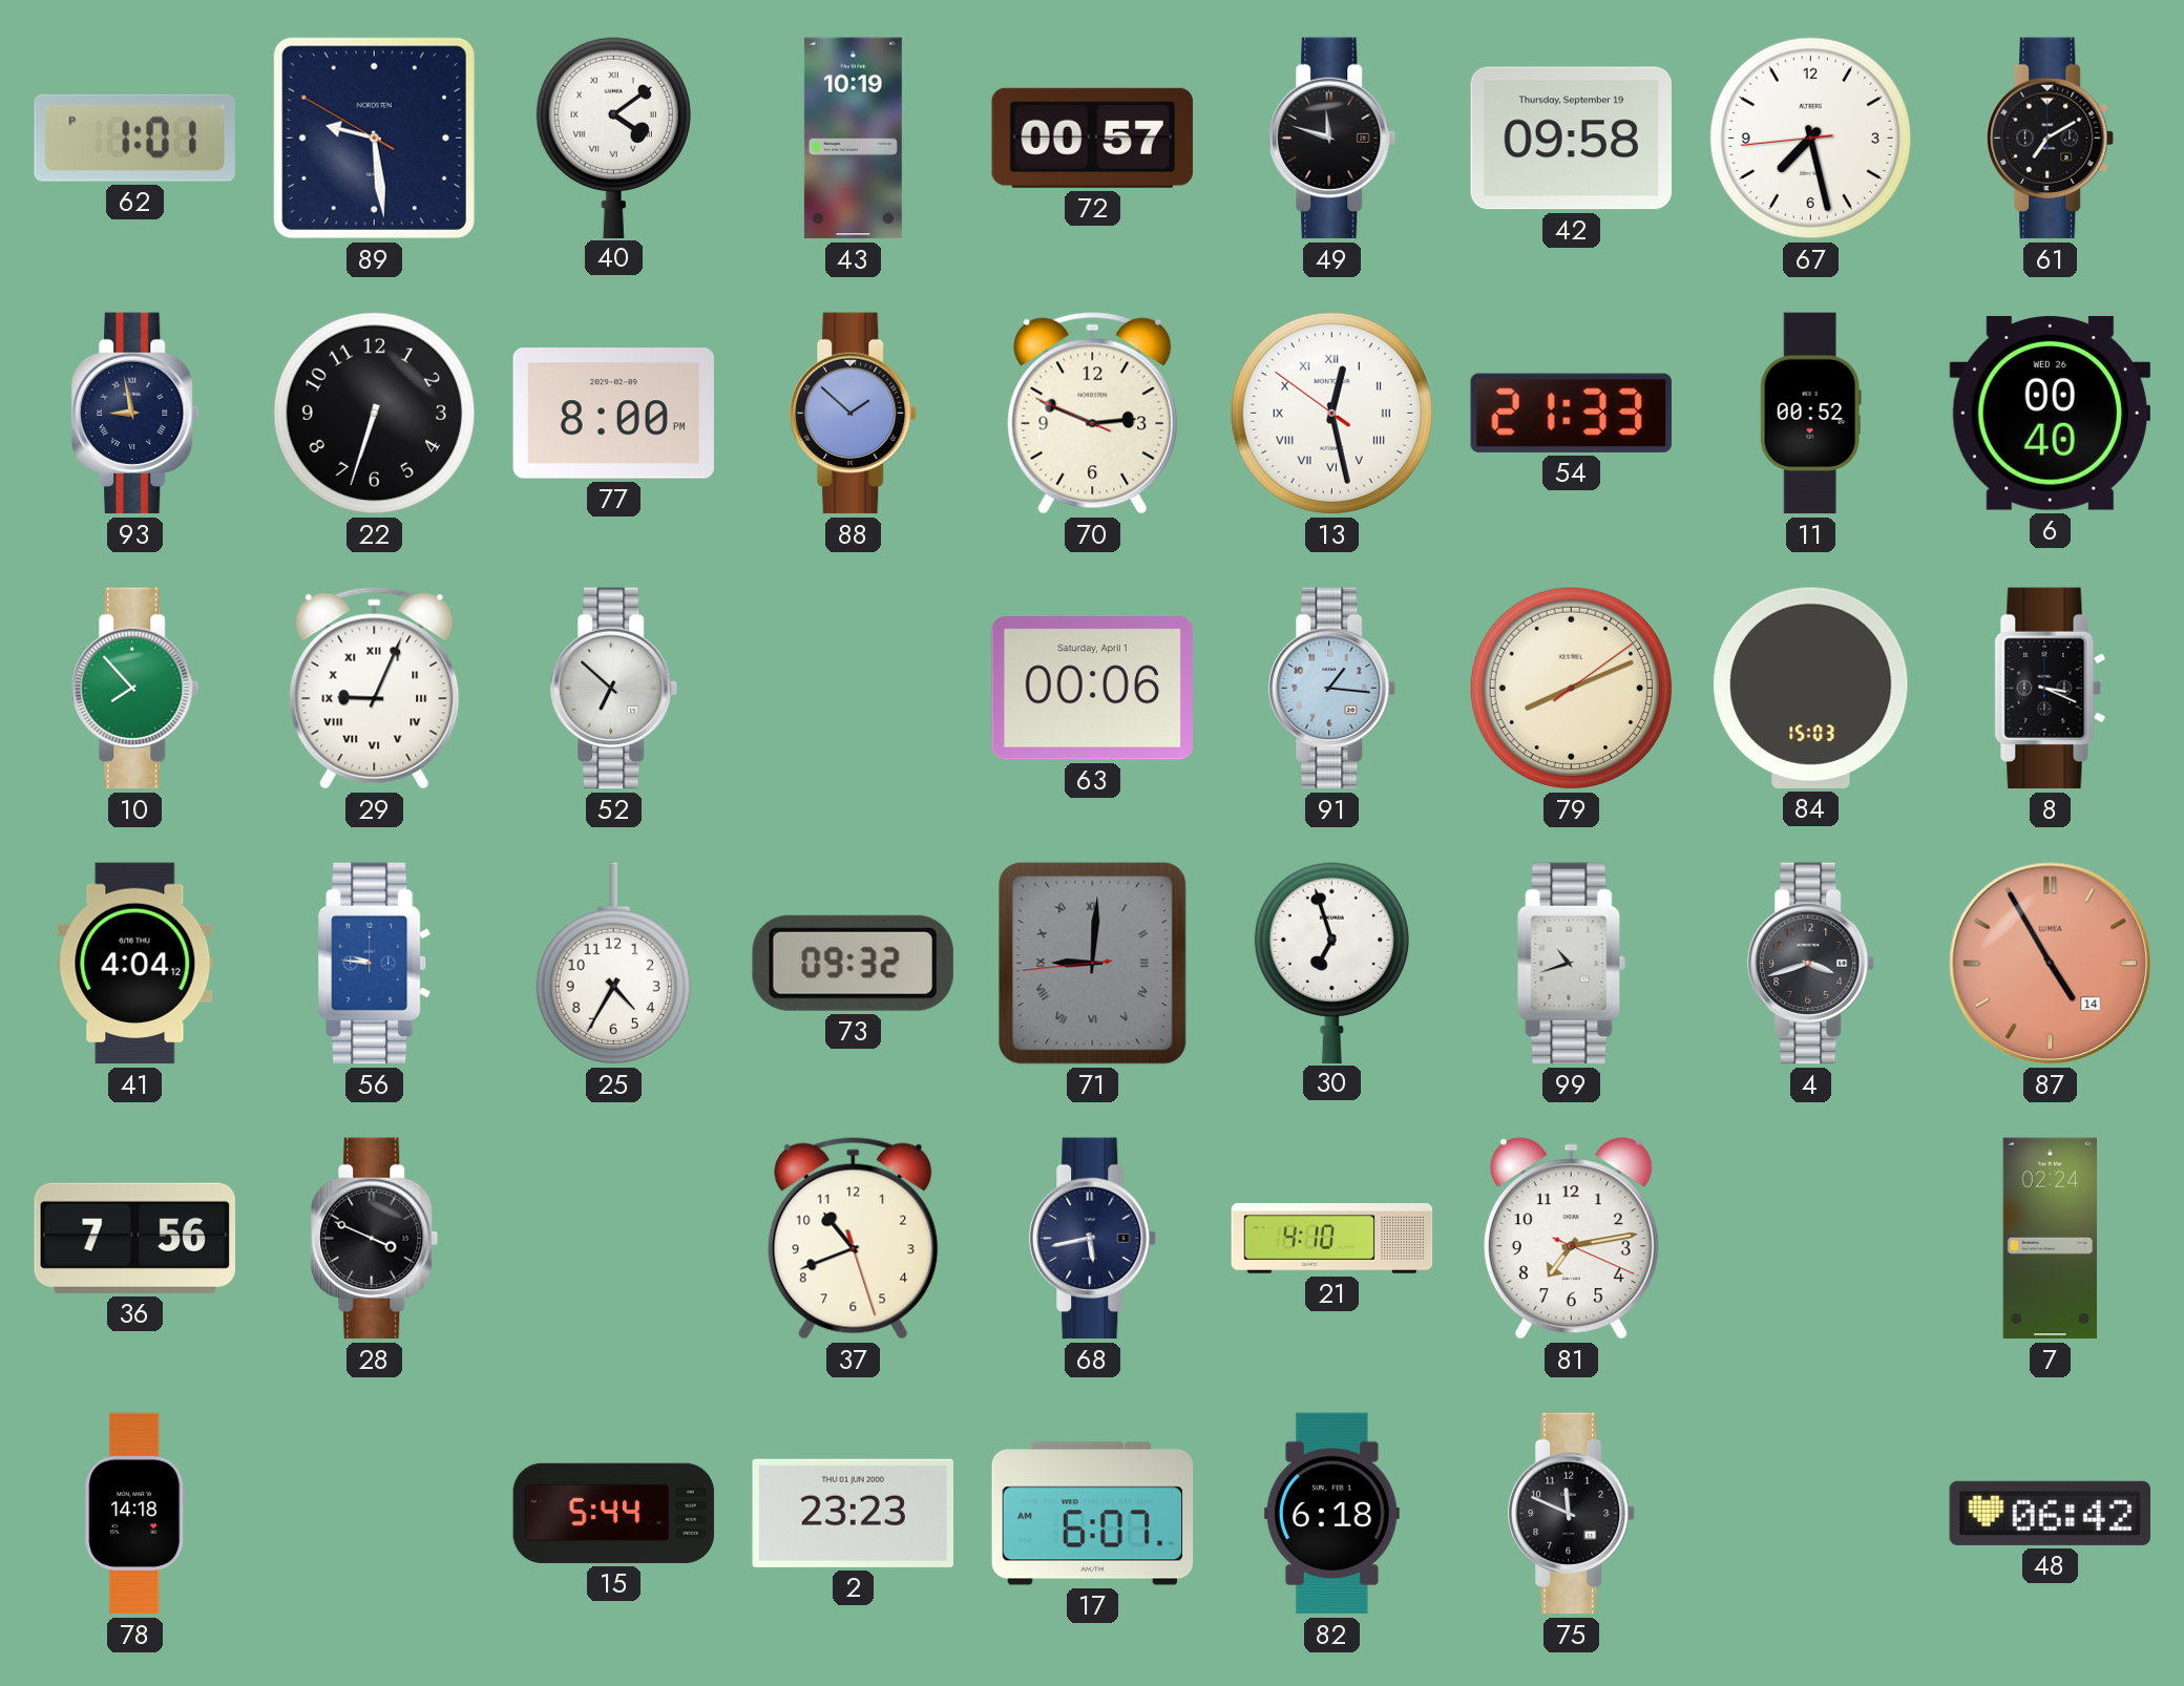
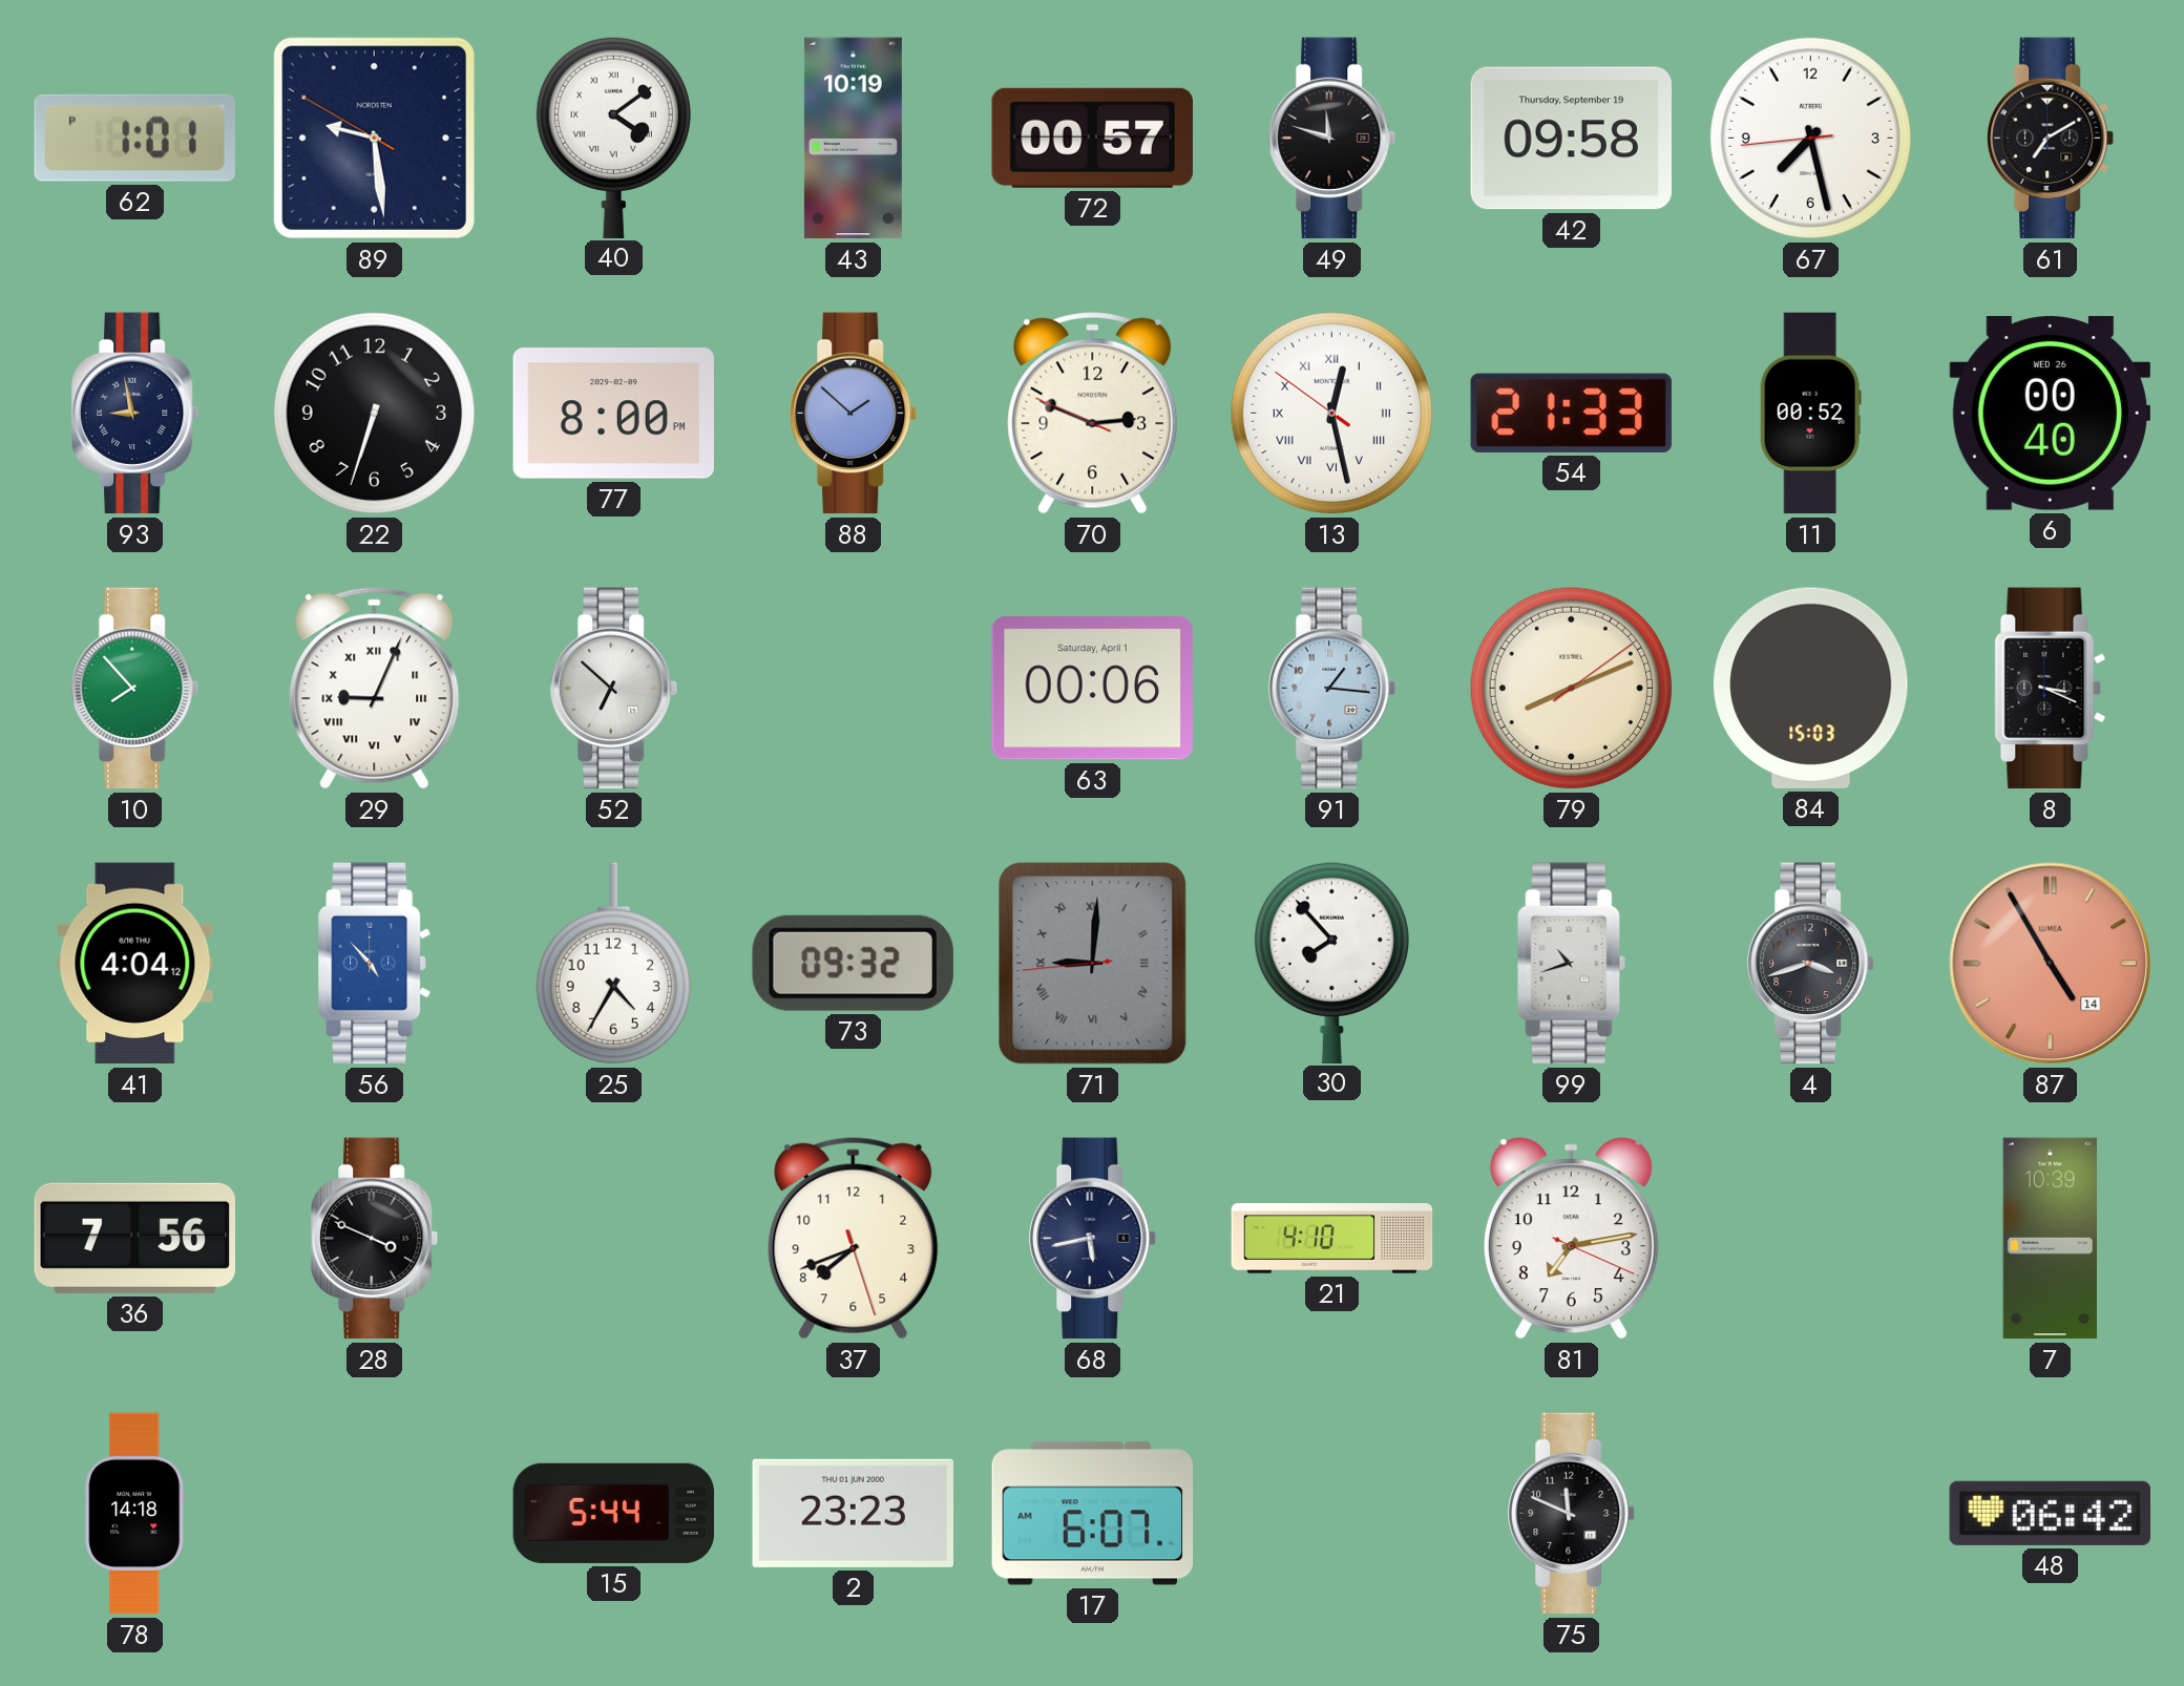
56: 9:46 -> 4:53
30: 6:57 -> 7:53
37: 10:41 -> 7:41
7: 02:24 -> 10:39
82: 6:18 -> none
